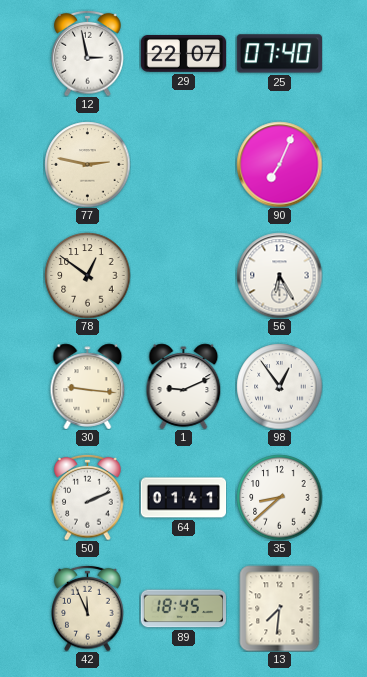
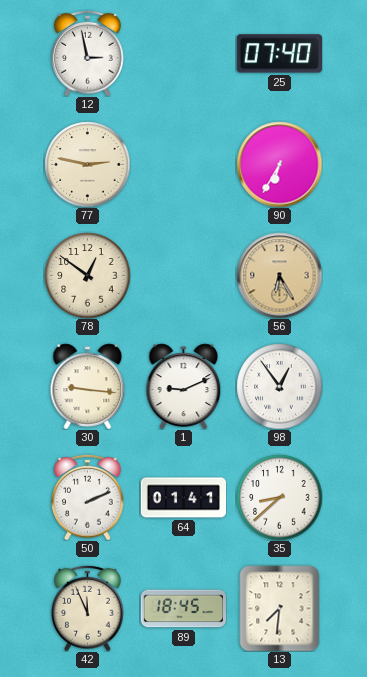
29: 22:07 -> none
90: 7:04 -> 6:35
56 dial: white -> champagne
